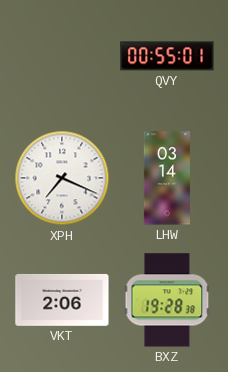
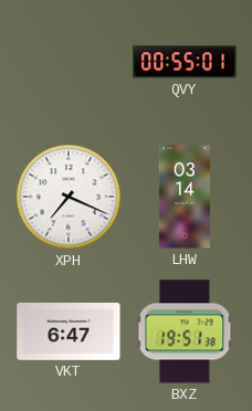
VKT: 2:06 -> 6:47
BXZ: 19:28 -> 19:51
